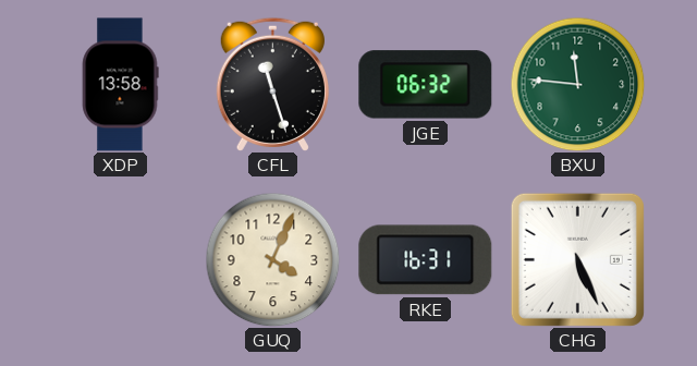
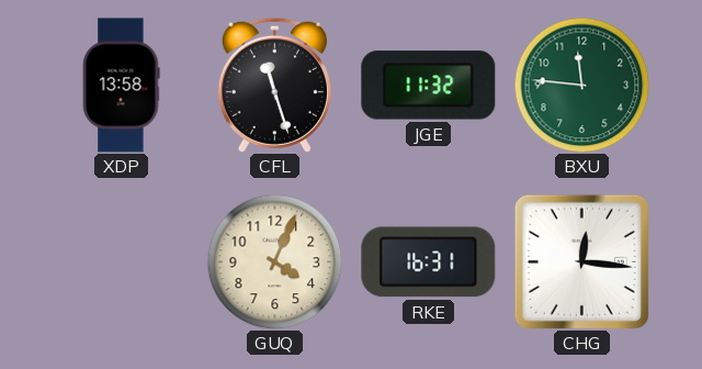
JGE: 06:32 -> 11:32
CHG: 5:26 -> 12:16
